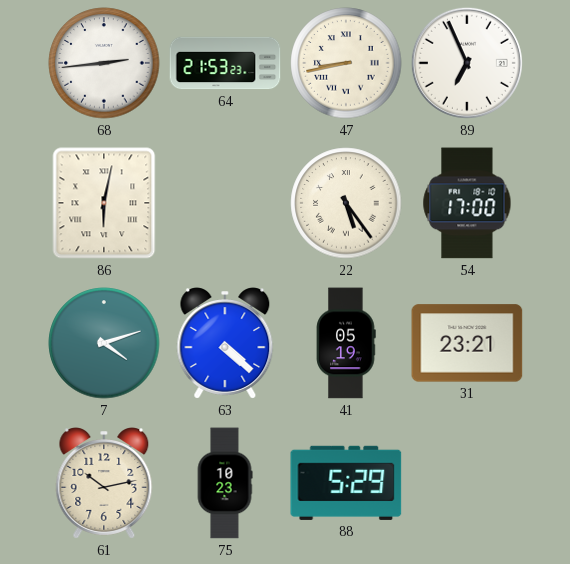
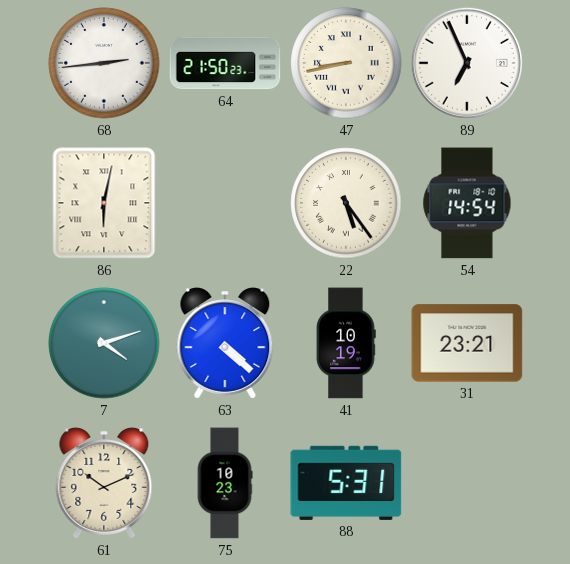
64: 21:53 -> 21:50
54: 17:00 -> 14:54
41: 05:19 -> 10:19
61: 10:13 -> 10:11
88: 5:29 -> 5:31
